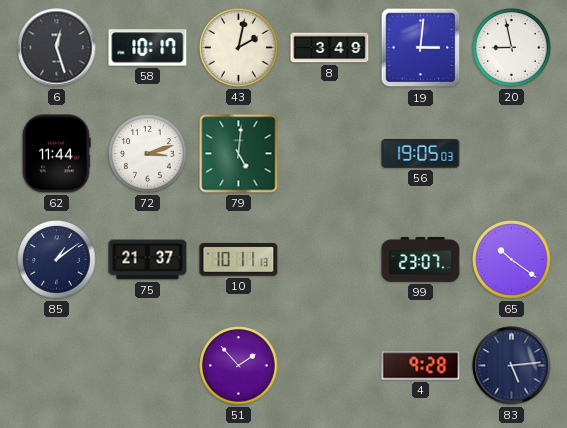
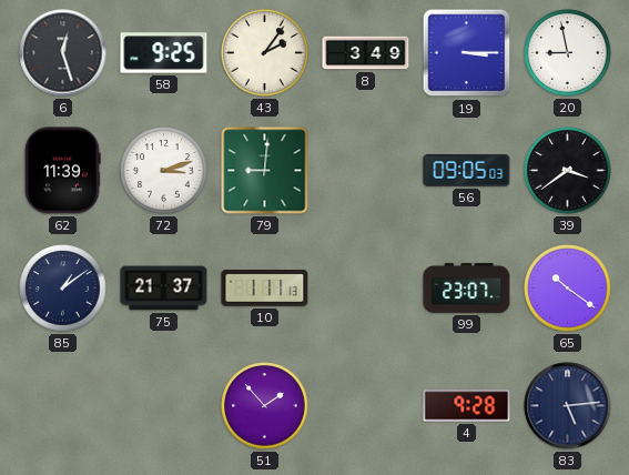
58: 10:17 -> 9:25
43: 2:02 -> 2:06
19: 3:01 -> 3:15
62: 11:44 -> 11:39
79: 5:01 -> 9:01
56: 19:05 -> 09:05
39: none -> 3:39
10: 10:11 -> 1:11
